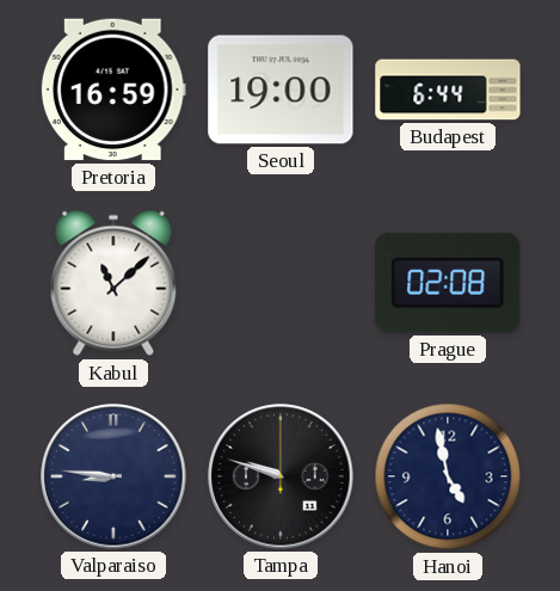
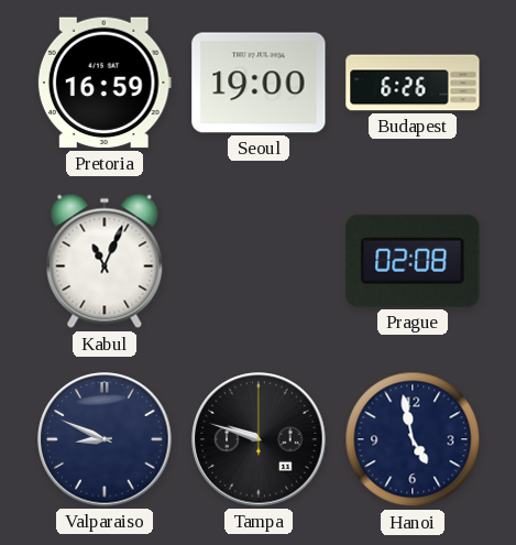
Budapest: 6:44 -> 6:26
Kabul: 11:08 -> 11:04
Valparaiso: 8:46 -> 8:49
